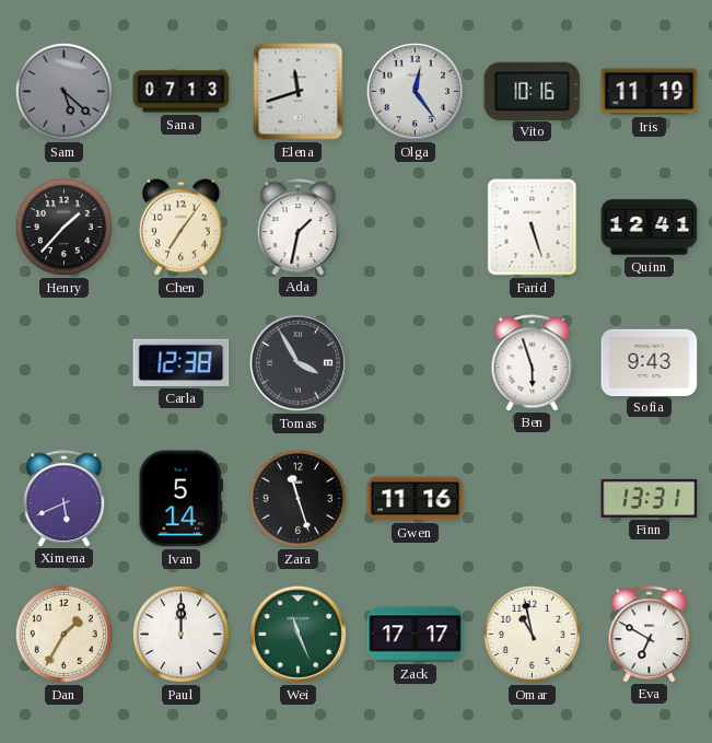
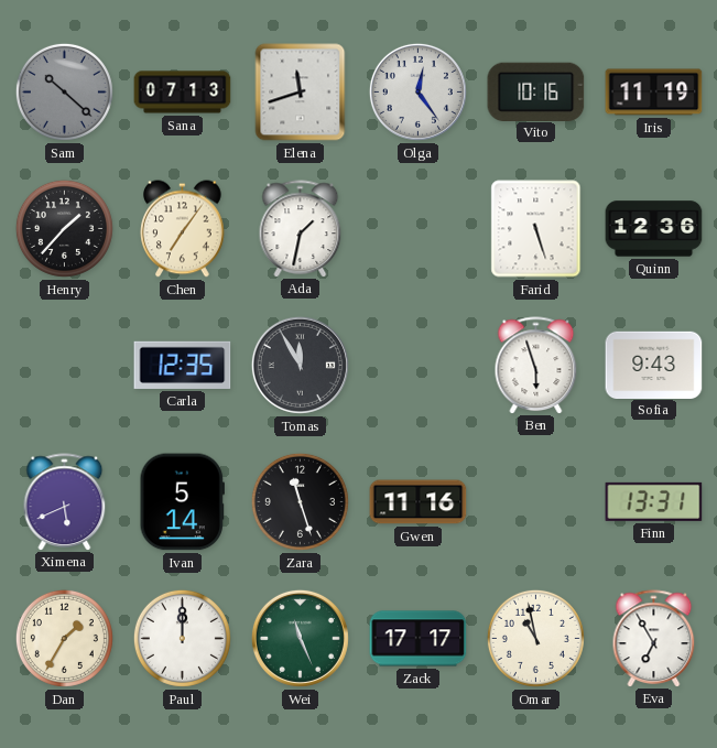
Sam: 5:22 -> 10:22
Quinn: 12:41 -> 12:36
Carla: 12:38 -> 12:35
Tomas: 3:55 -> 11:55
Eva: 6:50 -> 6:55
